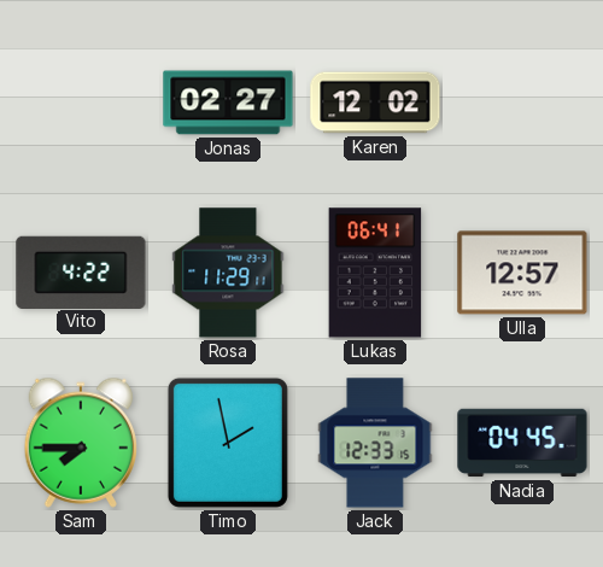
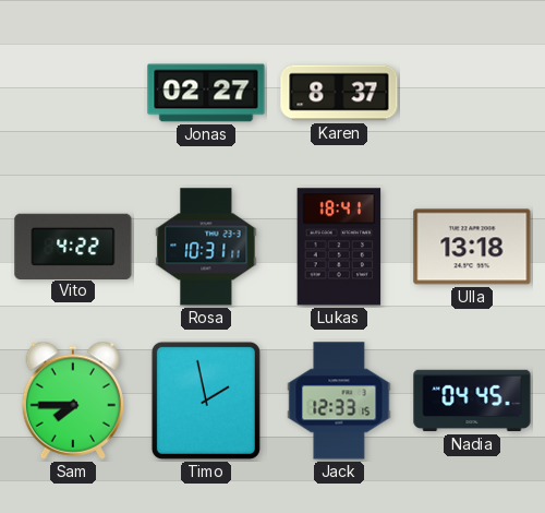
Karen: 12:02 -> 8:37
Rosa: 11:29 -> 10:31
Lukas: 06:41 -> 18:41
Ulla: 12:57 -> 13:18
